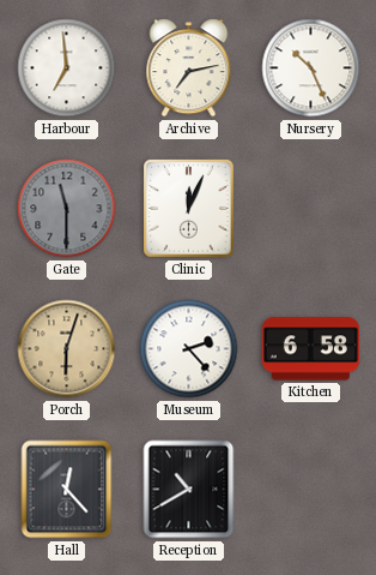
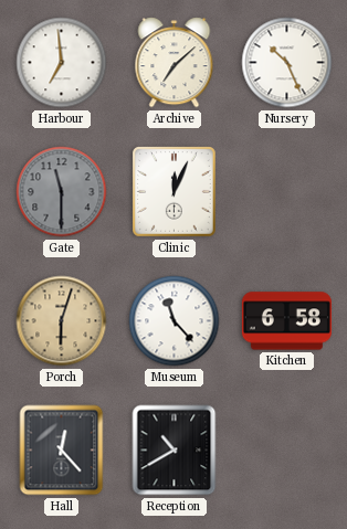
Archive: 7:13 -> 7:08
Museum: 2:23 -> 11:23
